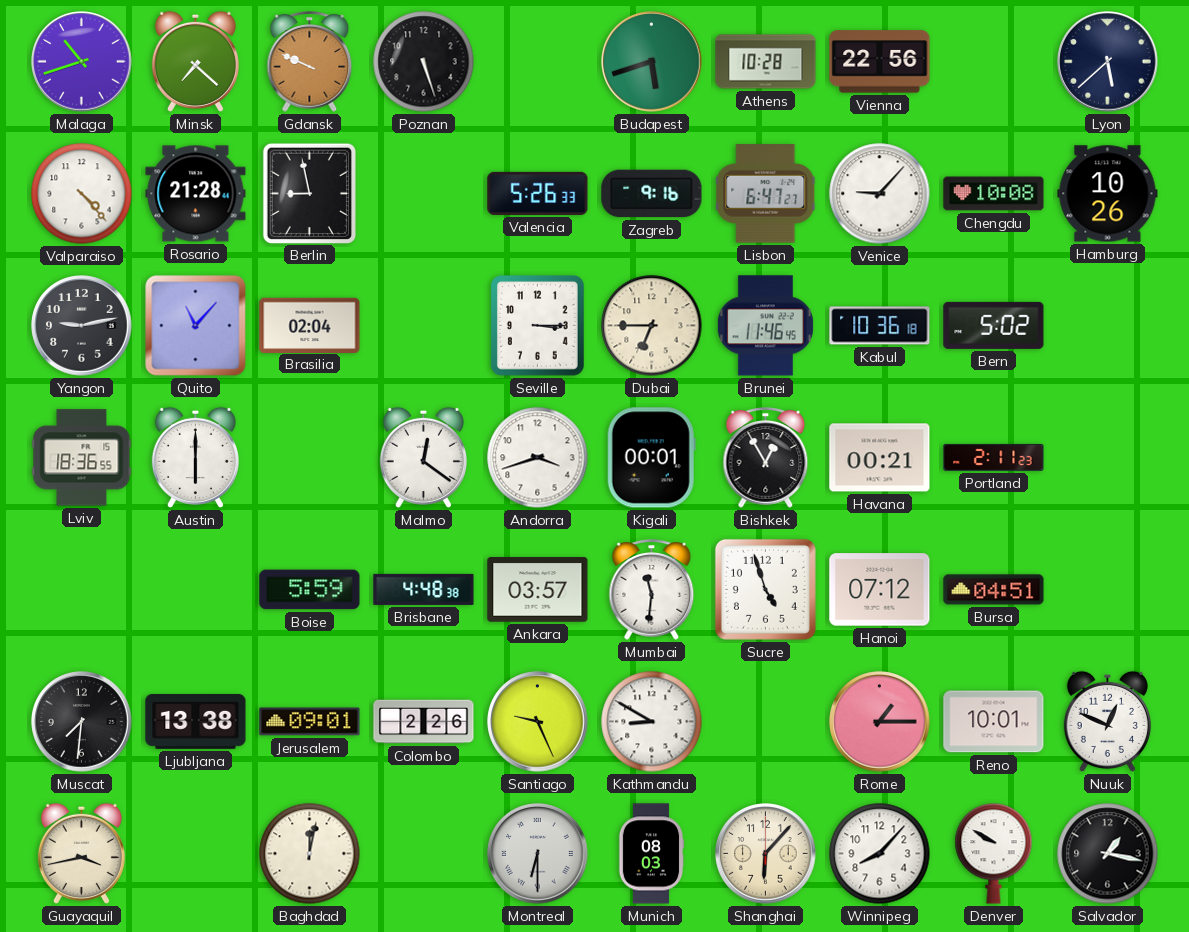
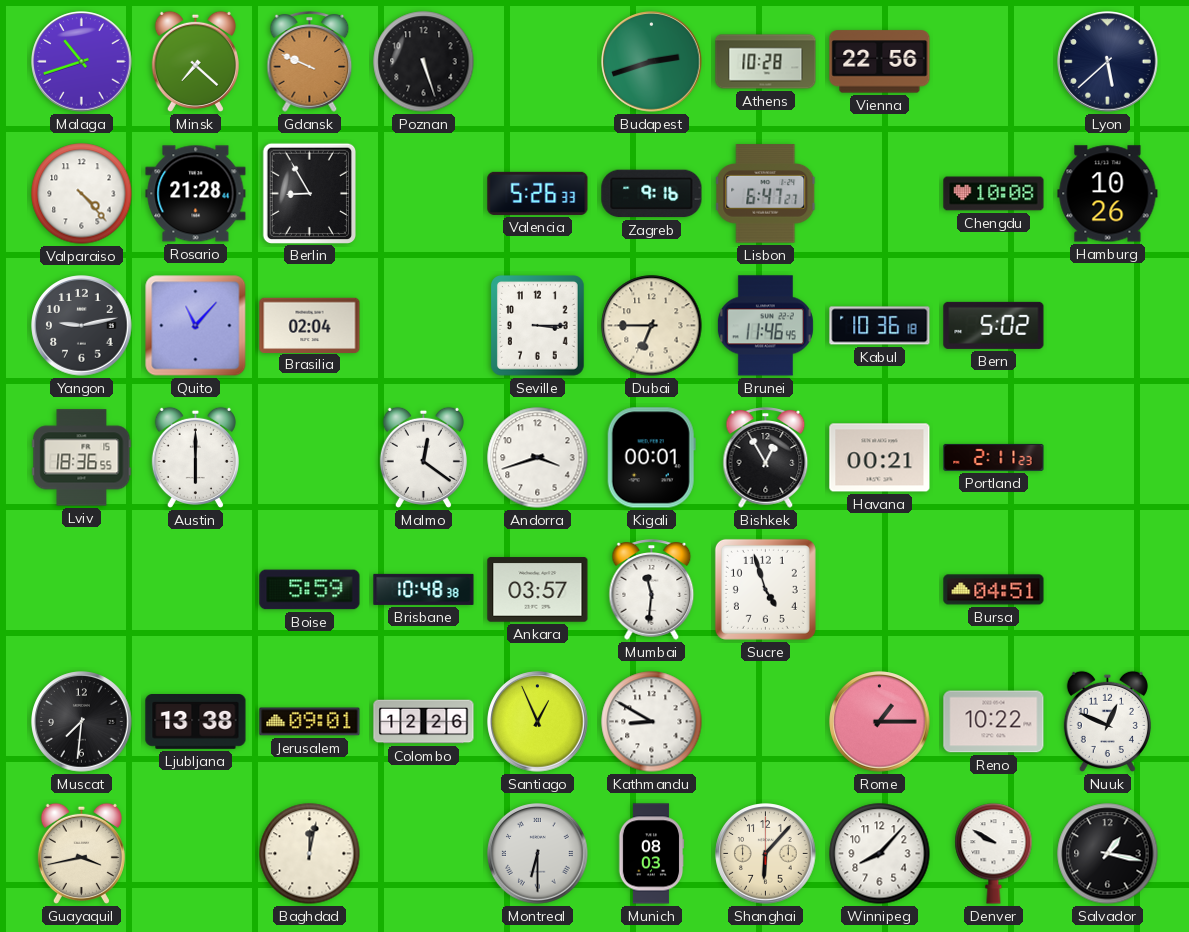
Budapest: 5:42 -> 2:42
Berlin: 8:58 -> 8:55
Venice: 9:07 -> none
Brisbane: 4:48 -> 10:48
Hanoi: 07:12 -> none
Colombo: 2:26 -> 12:26
Santiago: 9:26 -> 12:56
Reno: 10:01 -> 10:22
